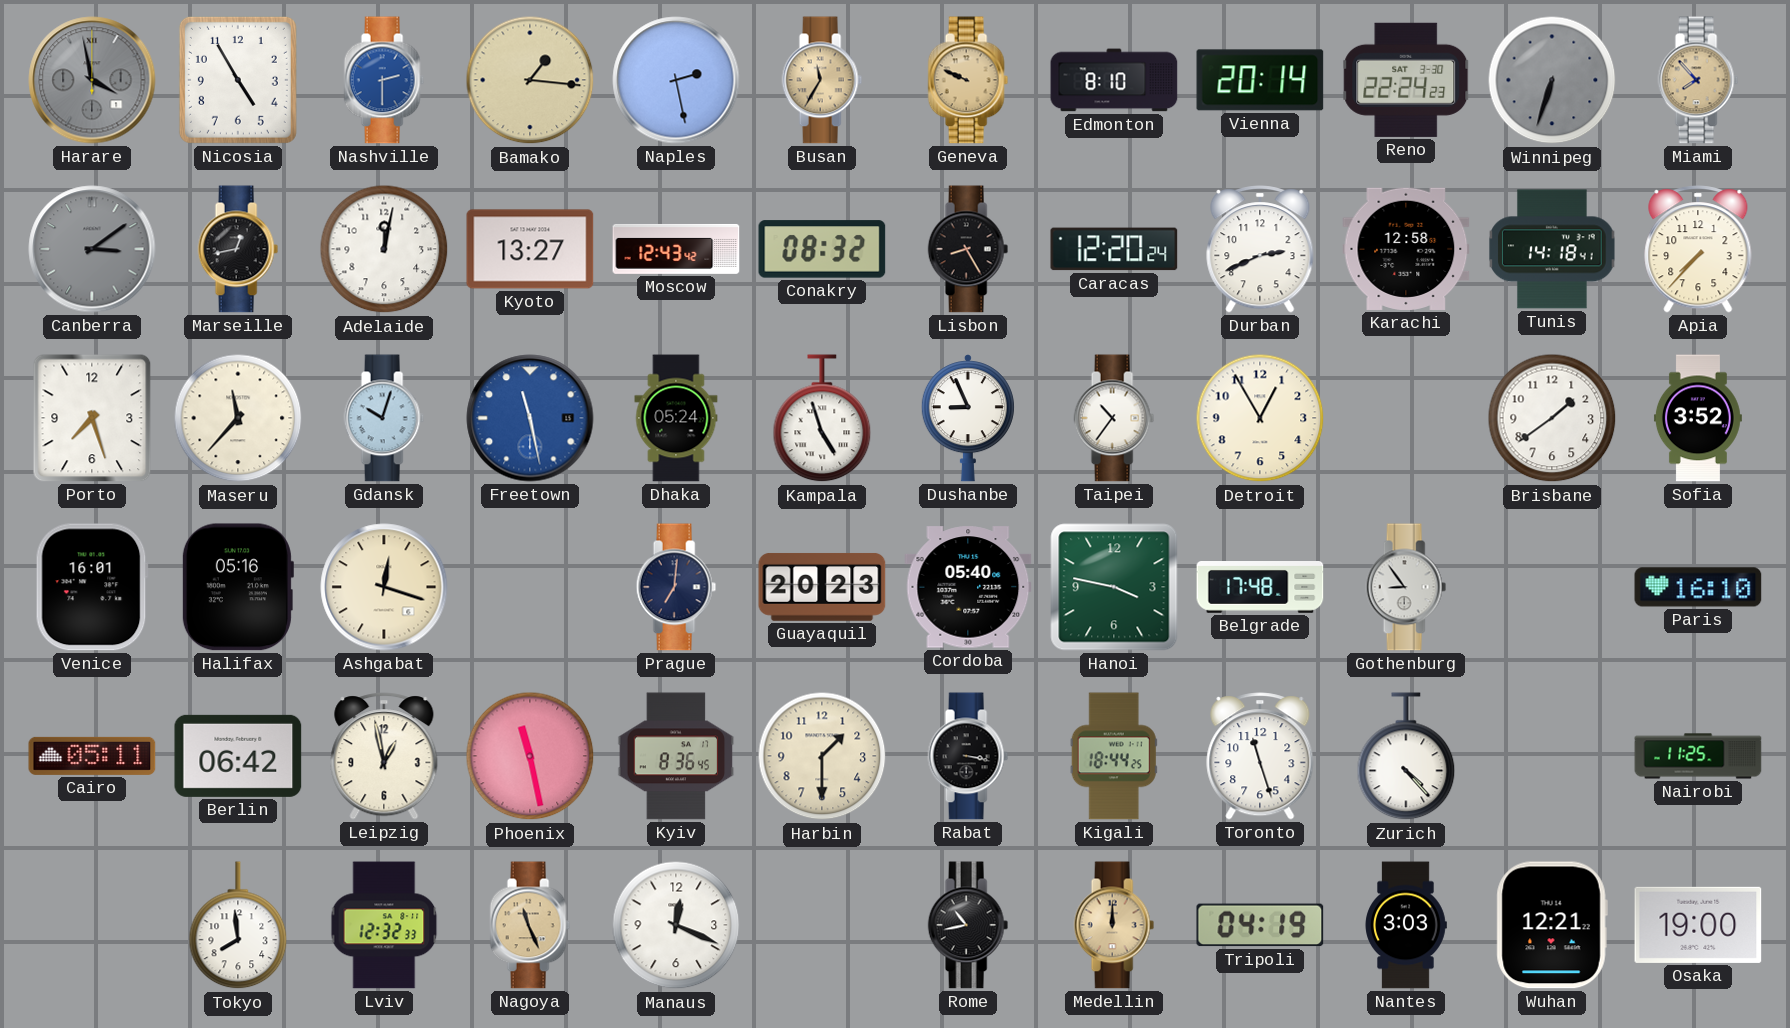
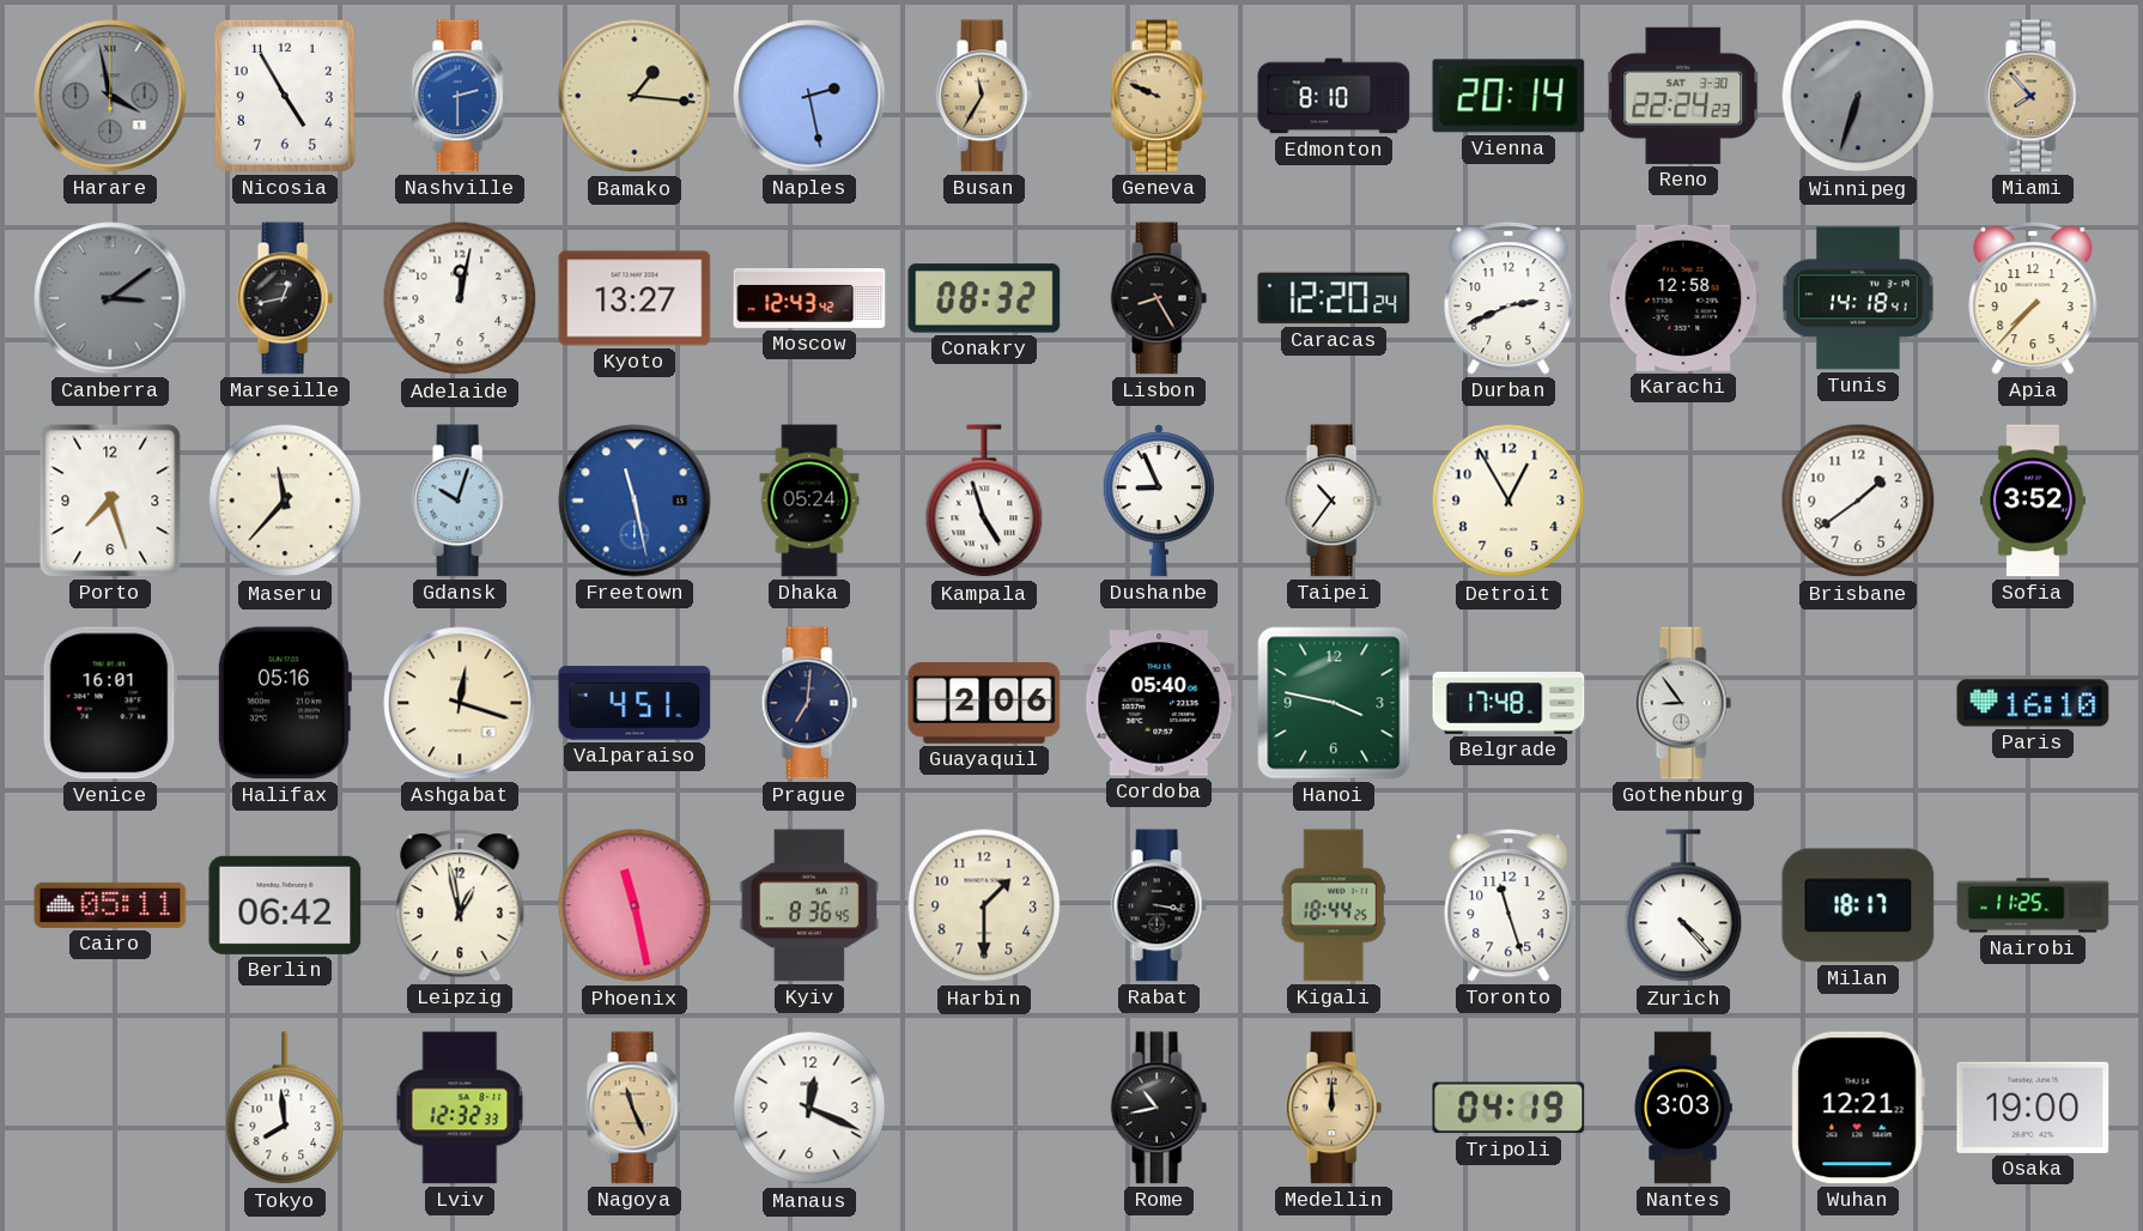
Valparaiso: none -> 4:51
Guayaquil: 20:23 -> 2:06
Milan: none -> 18:17
